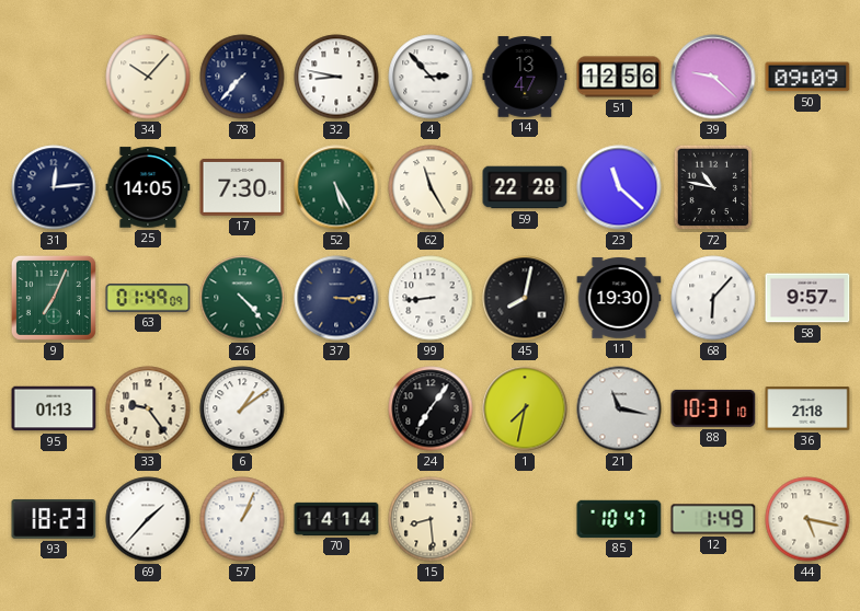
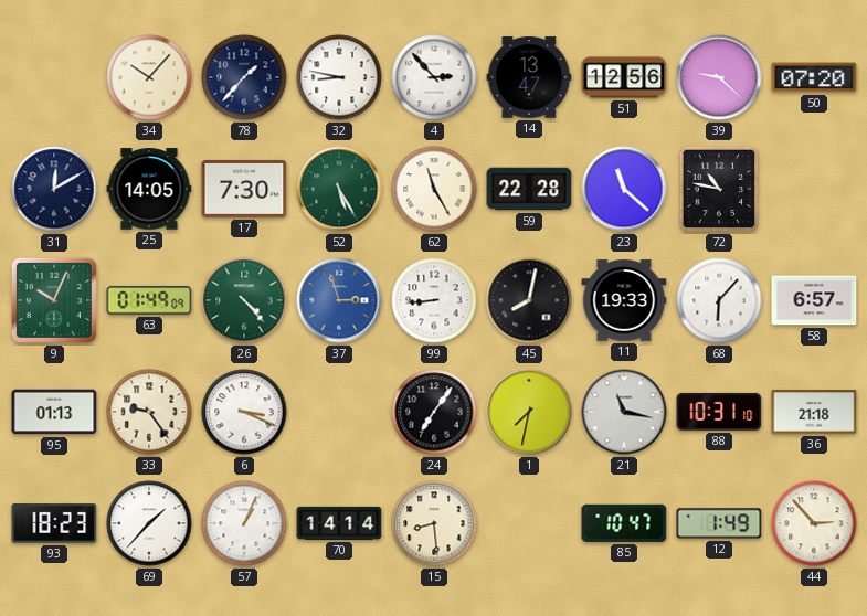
78: 7:37 -> 1:37
50: 09:09 -> 07:20
31: 12:14 -> 12:10
9: 7:04 -> 10:04
37: 3:15 -> 2:57
37 dial: navy -> blue
11: 19:30 -> 19:33
58: 9:57 -> 6:57
6: 1:09 -> 3:19
44: 5:17 -> 2:53
